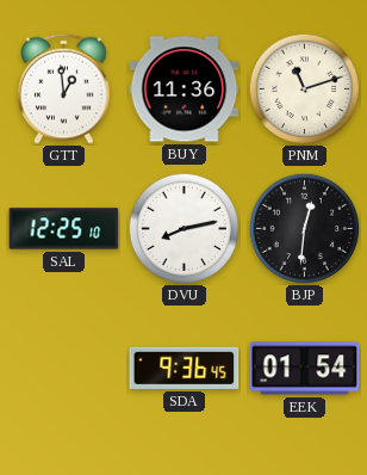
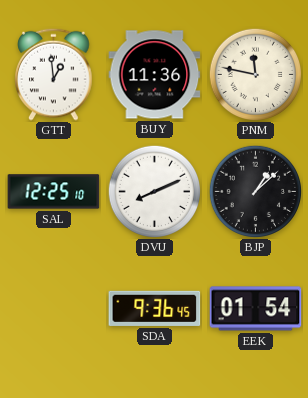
PNM: 11:12 -> 11:47
DVU: 8:13 -> 8:11
BJP: 12:31 -> 1:08
